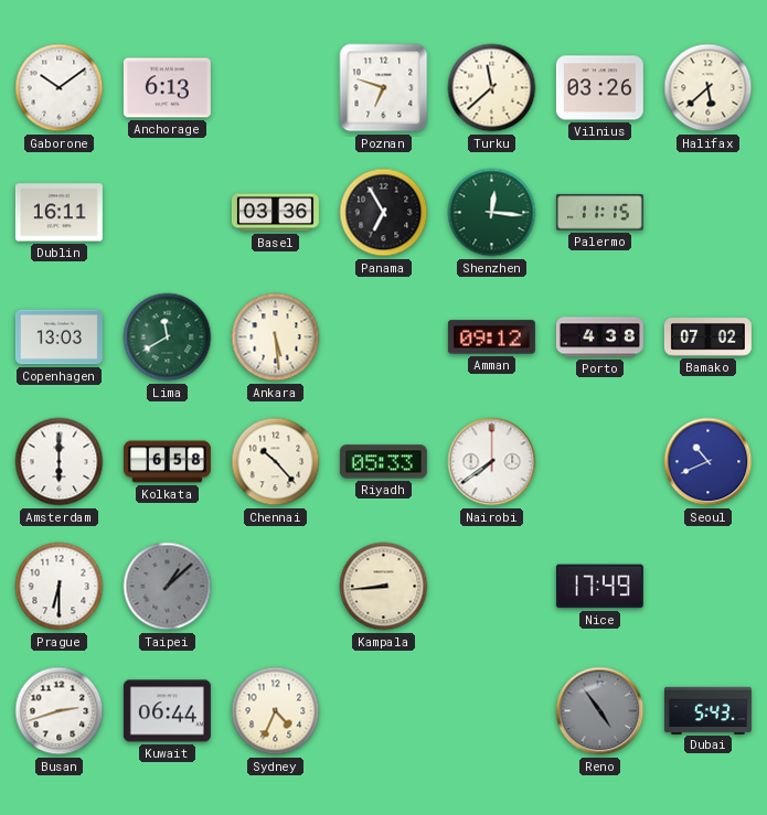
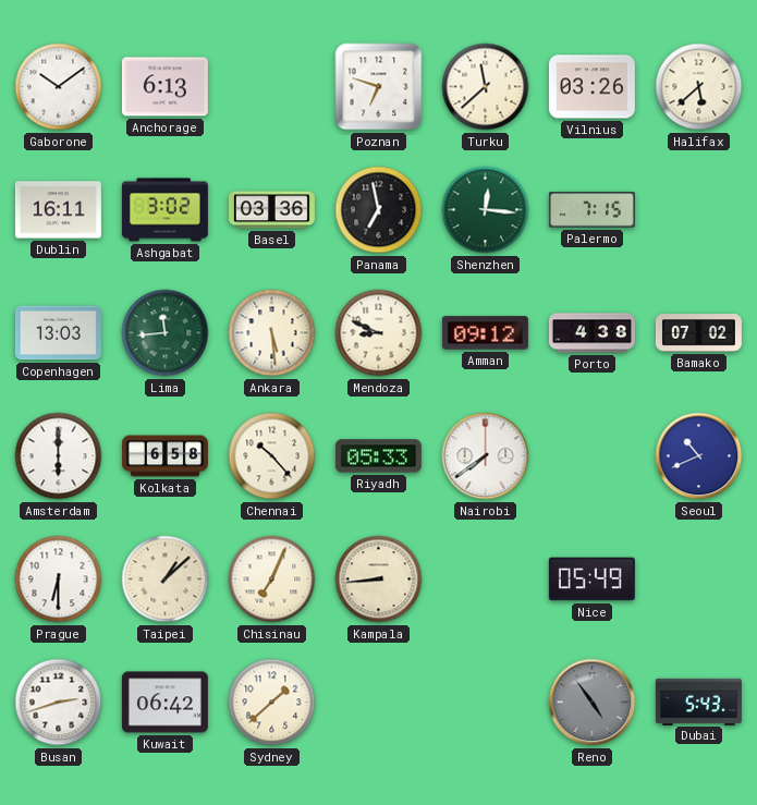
Ashgabat: none -> 3:02
Panama: 6:55 -> 6:58
Palermo: 11:15 -> 7:15
Lima: 11:40 -> 11:44
Mendoza: none -> 8:49
Taipei dial: grey -> cream
Chisinau: none -> 7:04
Nice: 17:49 -> 05:49
Kuwait: 06:44 -> 06:42
Sydney: 4:34 -> 1:38
